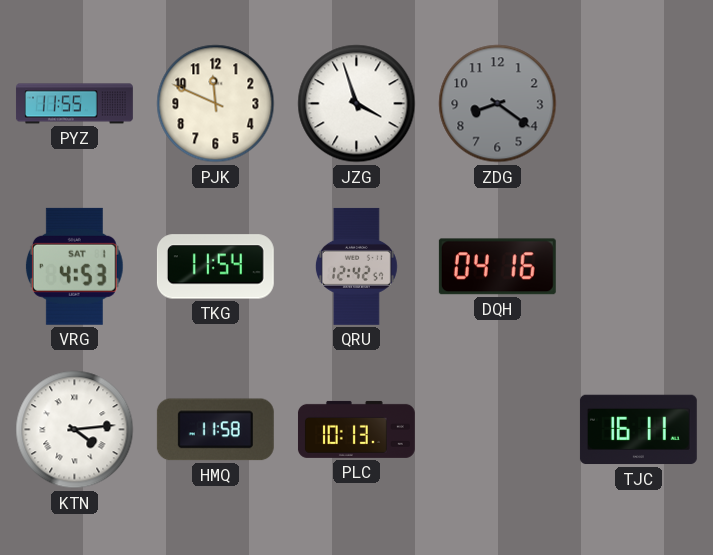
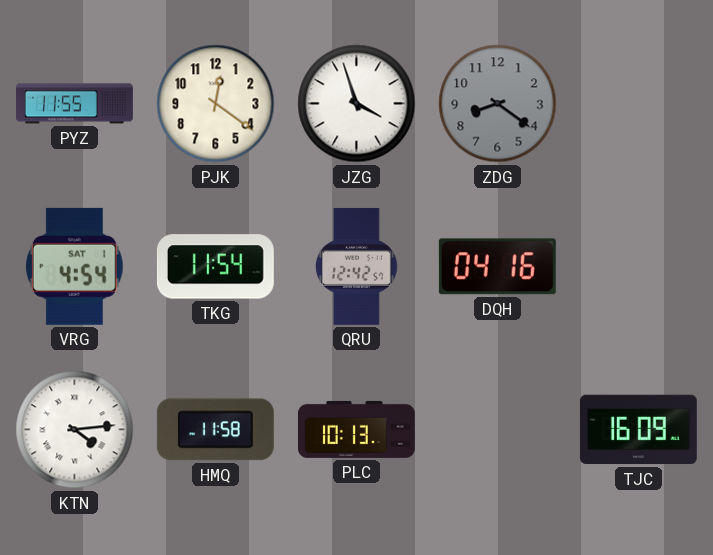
PJK: 11:49 -> 12:21
VRG: 4:53 -> 4:54
TJC: 16:11 -> 16:09
